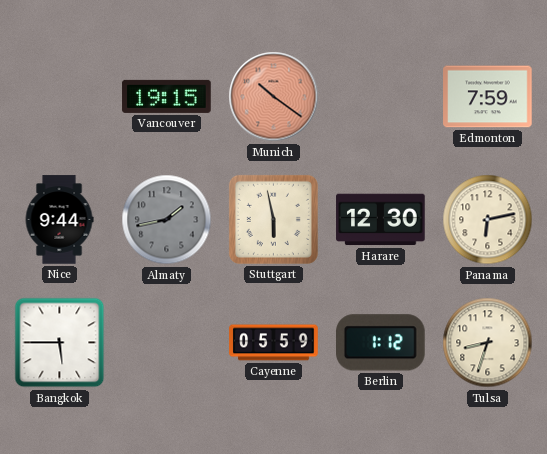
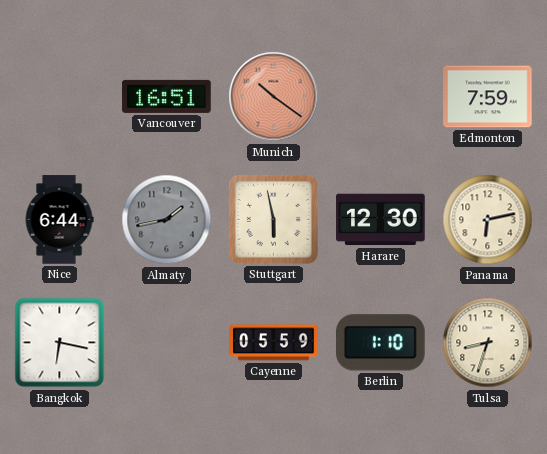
Vancouver: 19:15 -> 16:51
Nice: 9:44 -> 6:44
Bangkok: 5:45 -> 6:17
Berlin: 1:12 -> 1:10
